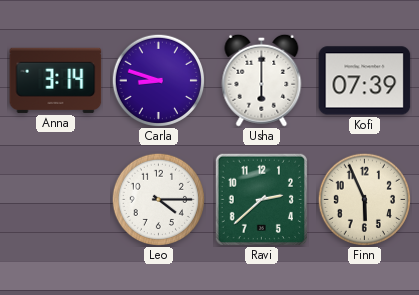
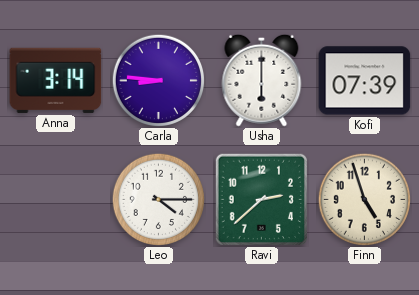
Carla: 8:48 -> 8:46
Finn: 5:56 -> 4:57
